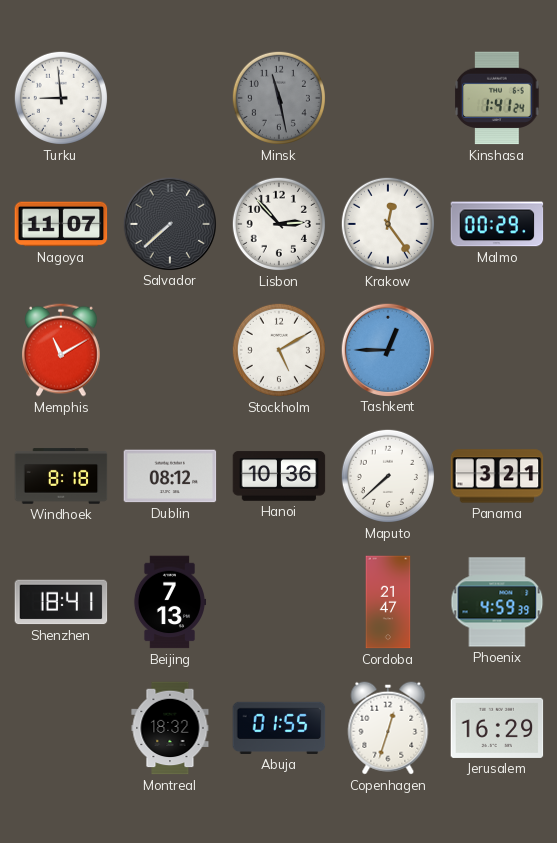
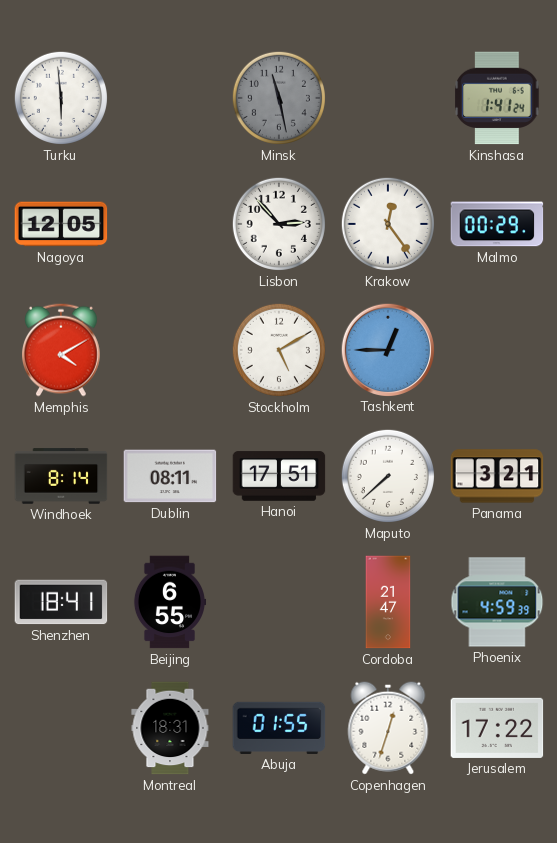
Turku: 8:59 -> 5:59
Nagoya: 11:07 -> 12:05
Salvador: 7:38 -> none
Memphis: 11:10 -> 4:10
Windhoek: 8:18 -> 8:14
Dublin: 08:12 -> 08:11
Hanoi: 10:36 -> 17:51
Beijing: 7:13 -> 6:55
Montreal: 18:32 -> 18:31
Jerusalem: 16:29 -> 17:22
